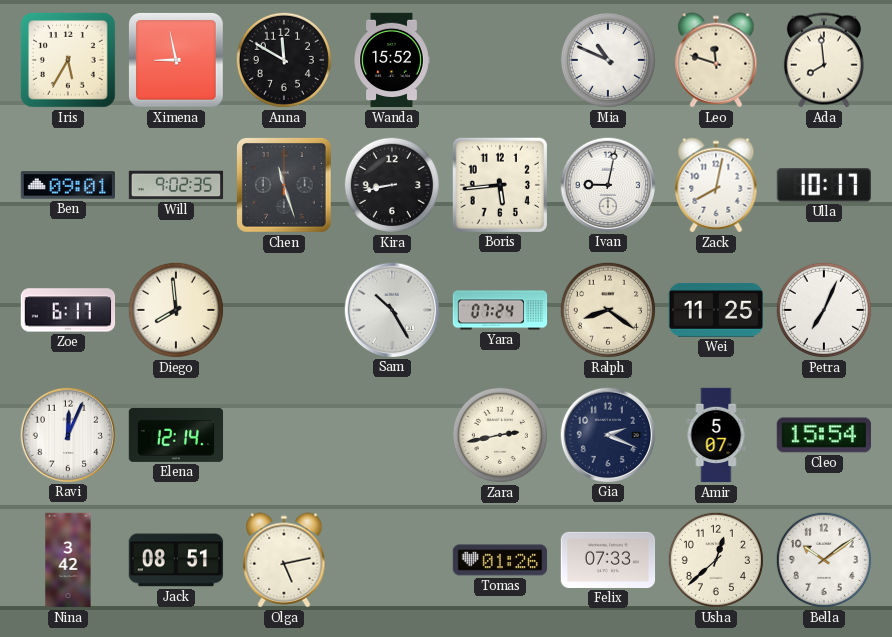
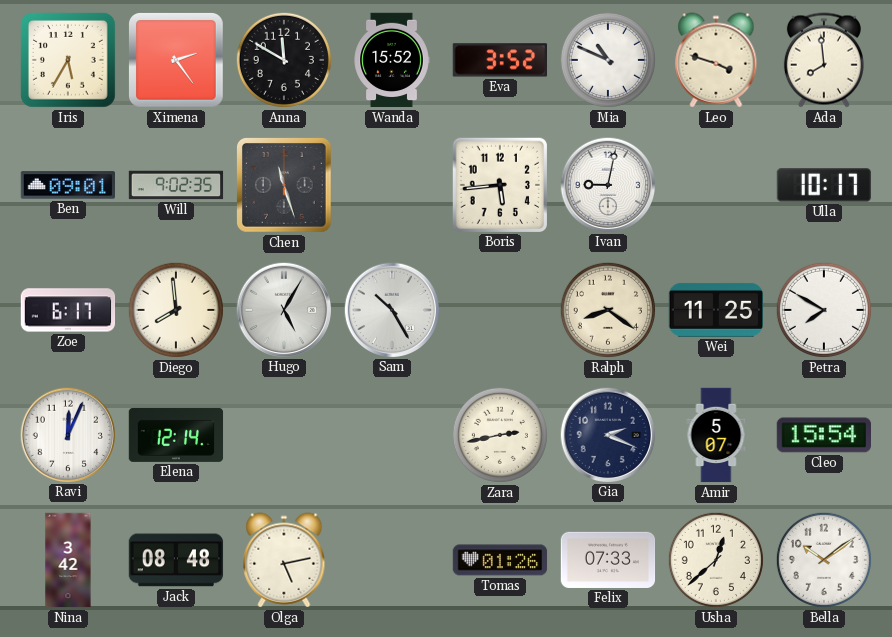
Ximena: 8:58 -> 2:24
Eva: none -> 3:52
Leo: 11:48 -> 3:48
Kira: 8:43 -> none
Zack: 8:02 -> none
Hugo: none -> 5:05
Yara: 07:24 -> none
Petra: 7:04 -> 7:50
Jack: 08:51 -> 08:48
